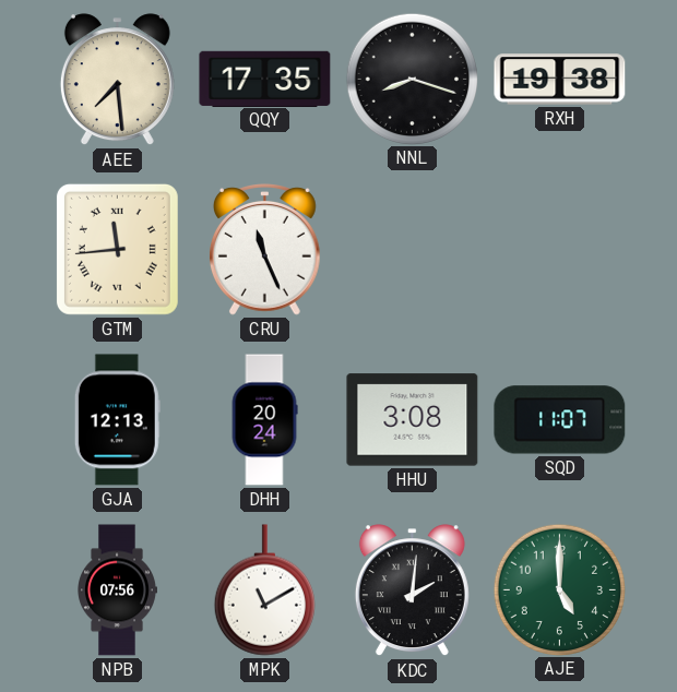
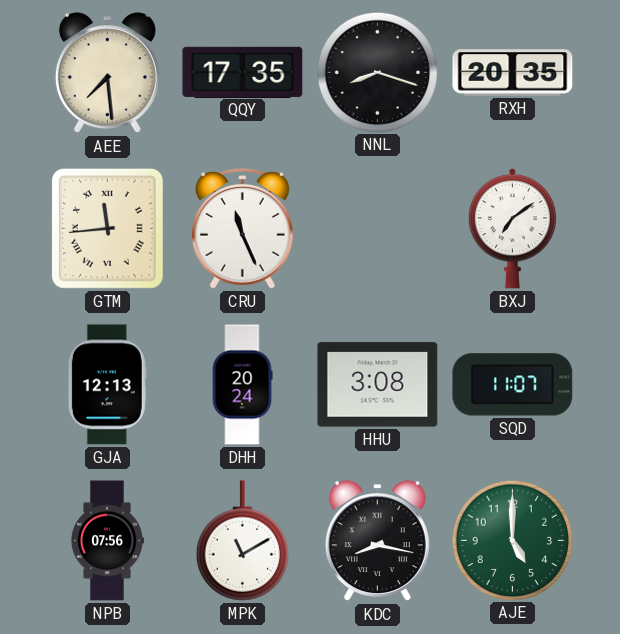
RXH: 19:38 -> 20:35
BXJ: none -> 7:09
KDC: 2:01 -> 8:17
